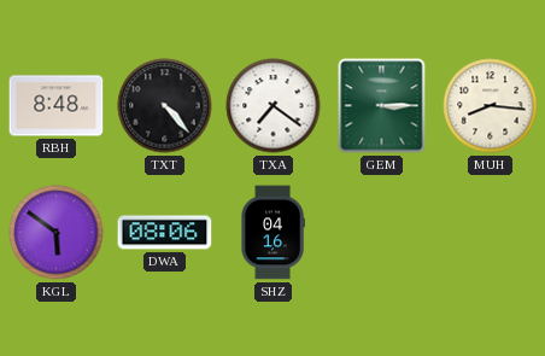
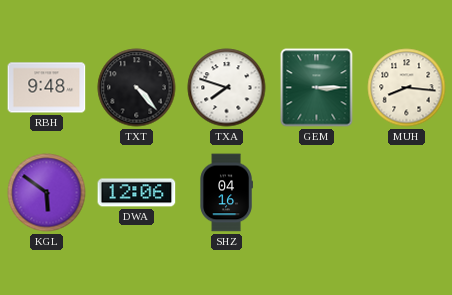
RBH: 8:48 -> 9:48
TXA: 7:21 -> 7:48
DWA: 08:06 -> 12:06
